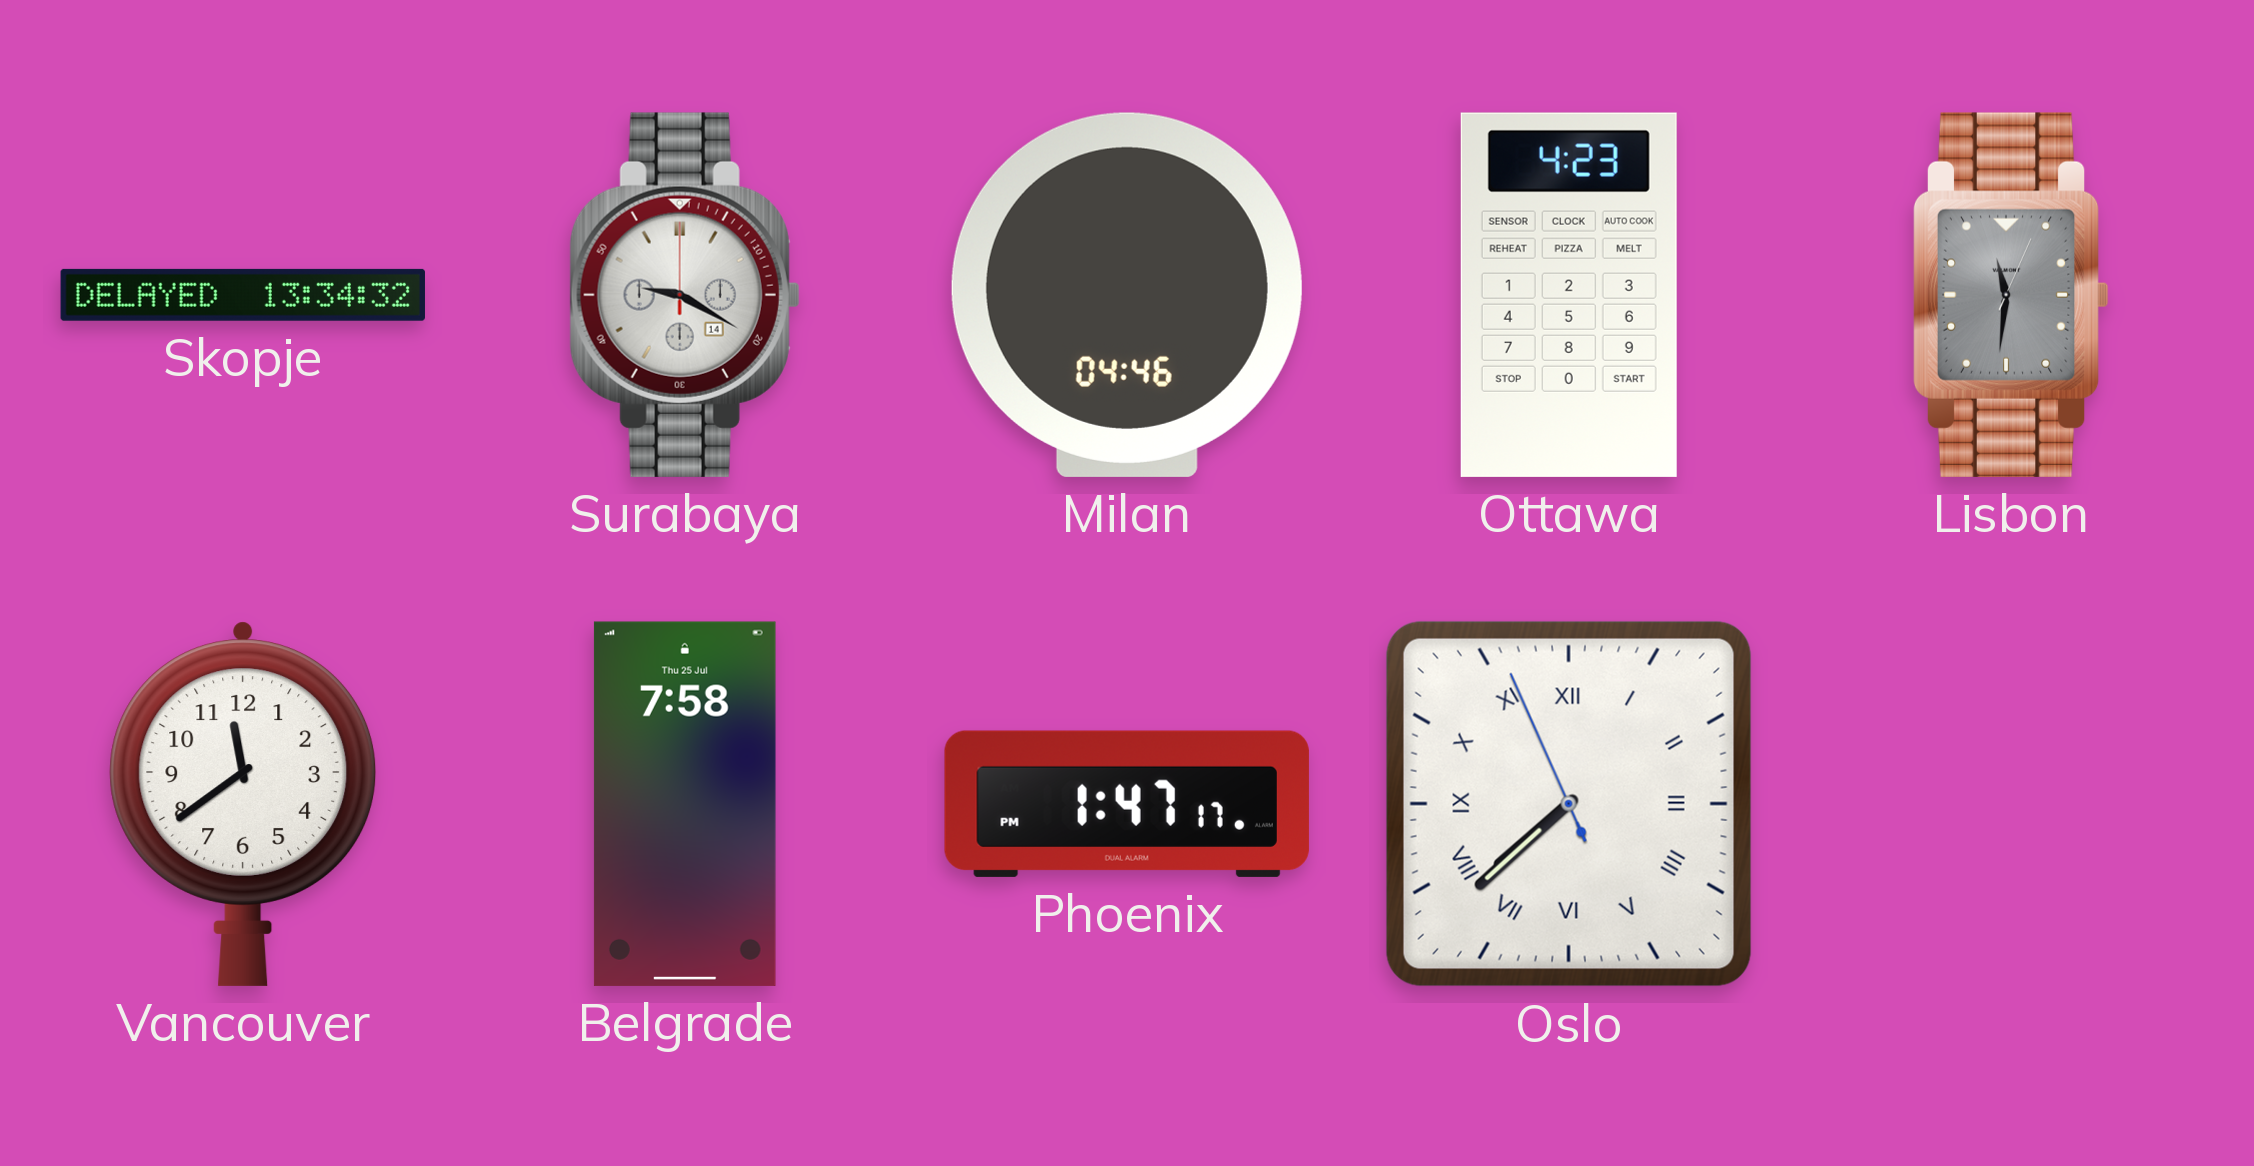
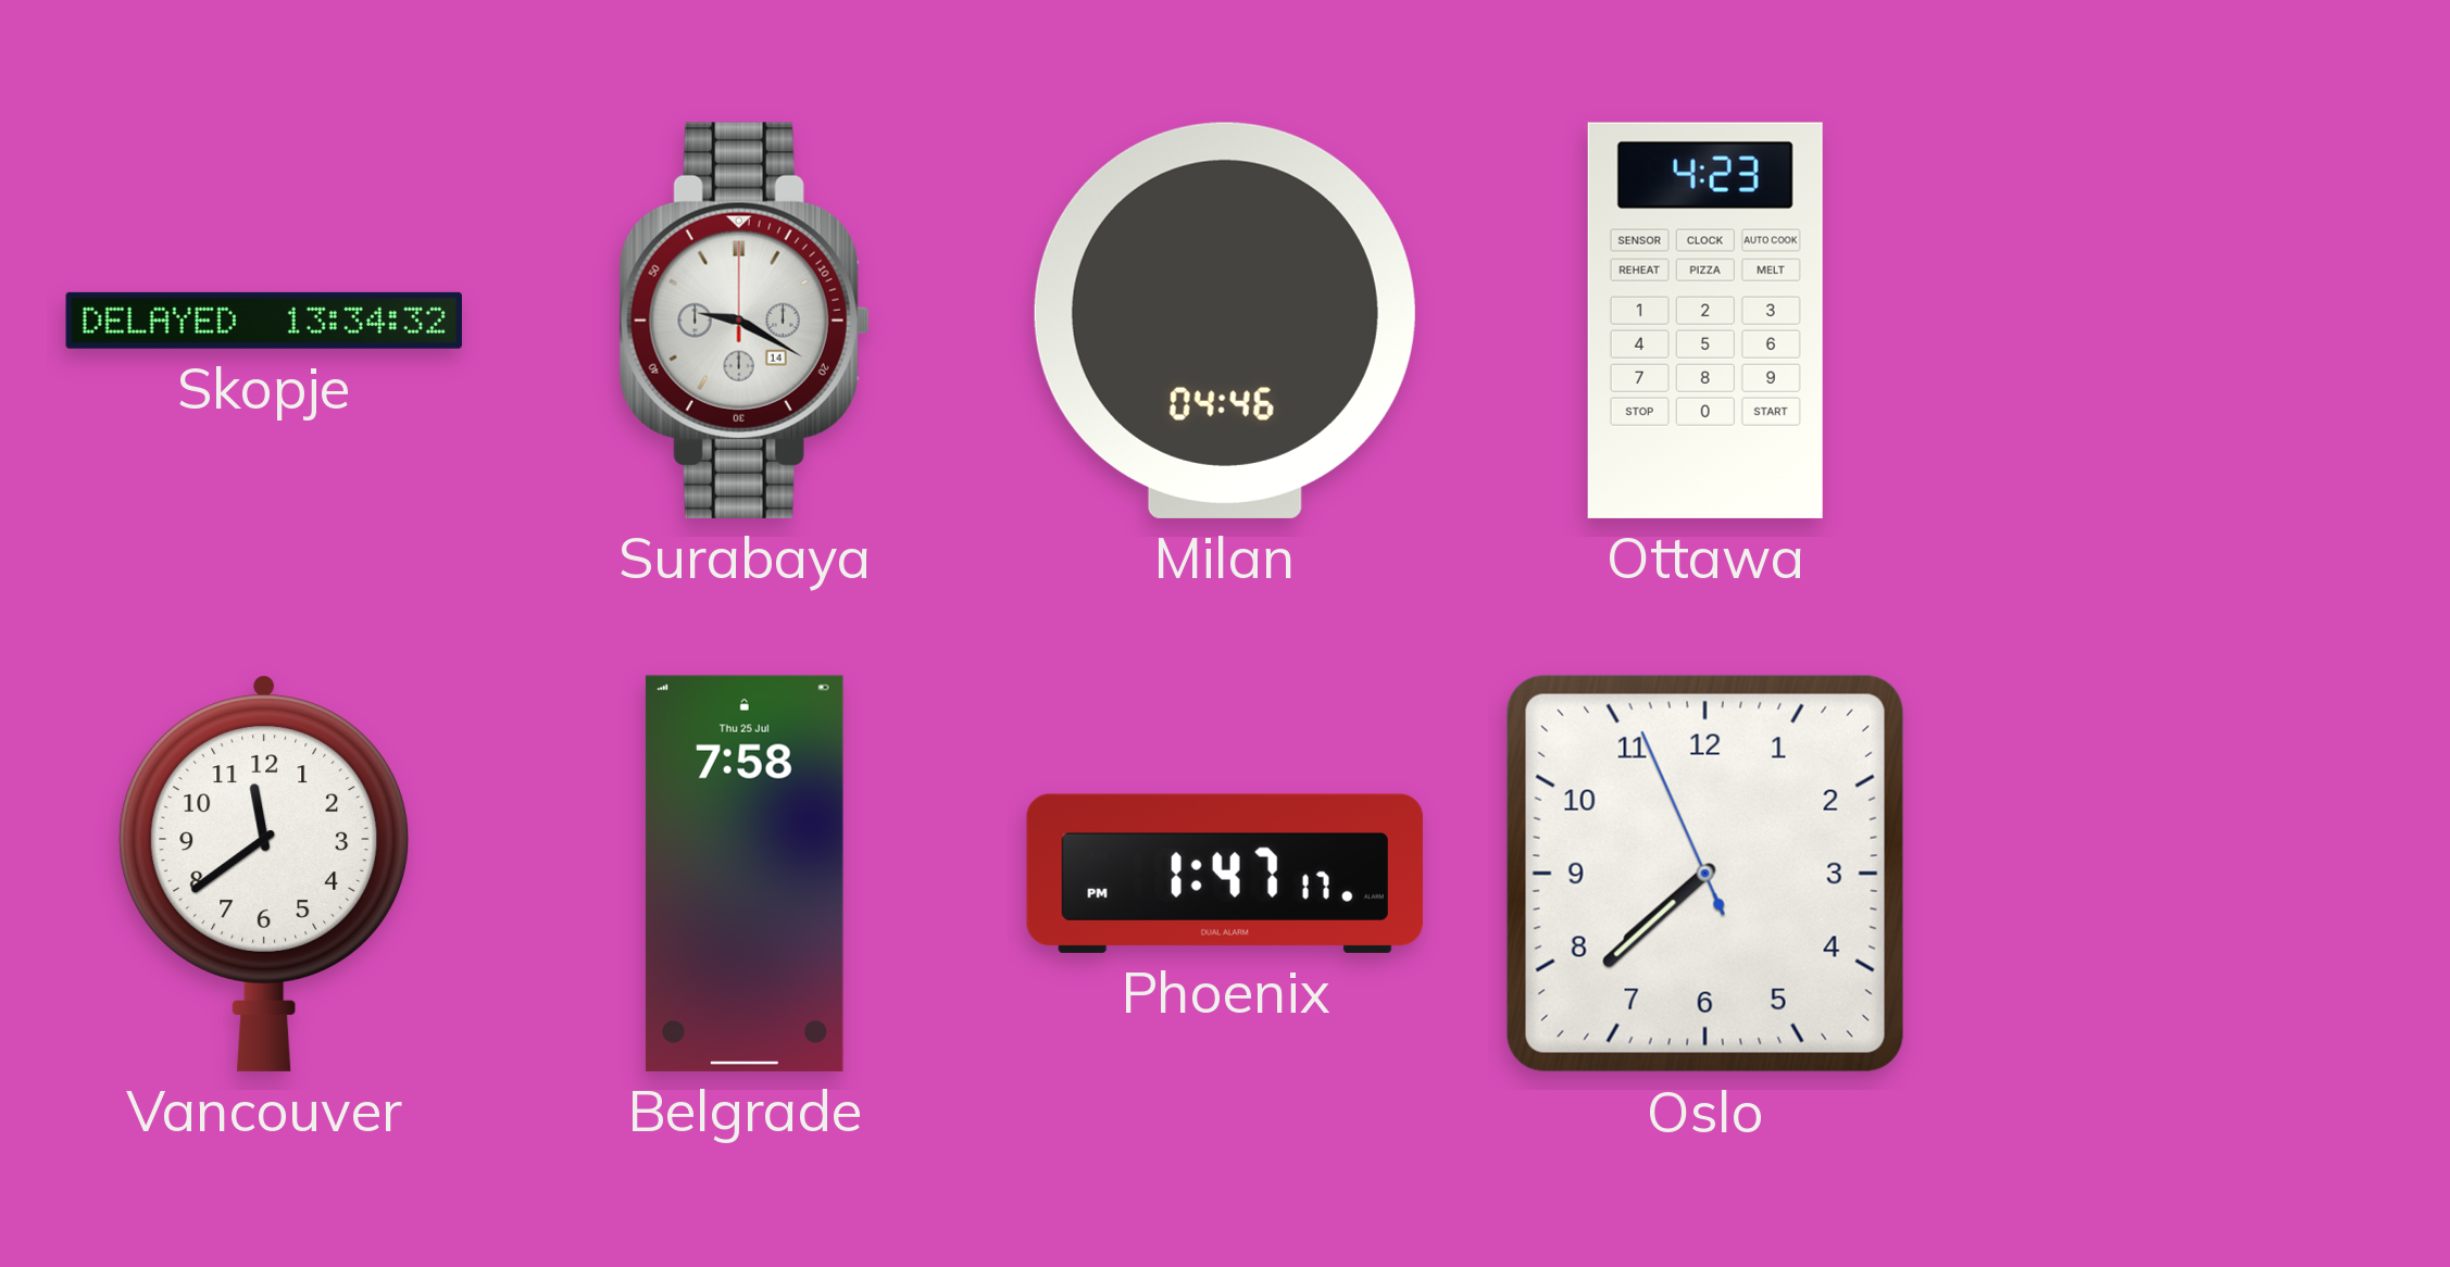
Lisbon: 11:31 -> none
Oslo numerals: Roman -> Arabic
